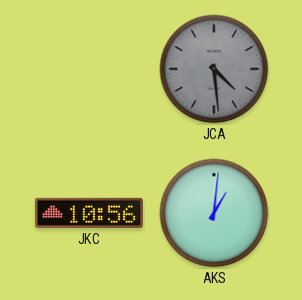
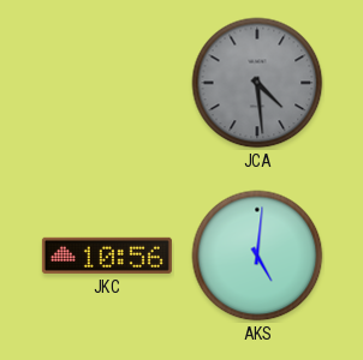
AKS: 1:01 -> 5:01
